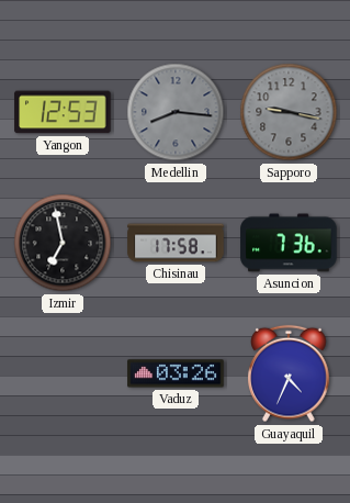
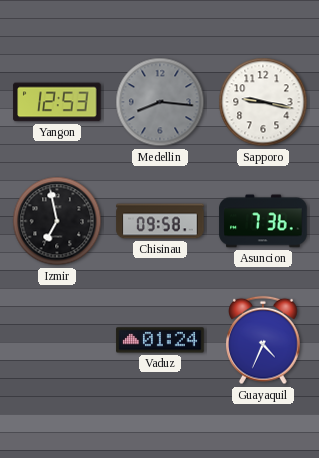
Sapporo dial: grey -> white
Chisinau: 17:58 -> 09:58
Vaduz: 03:26 -> 01:24
